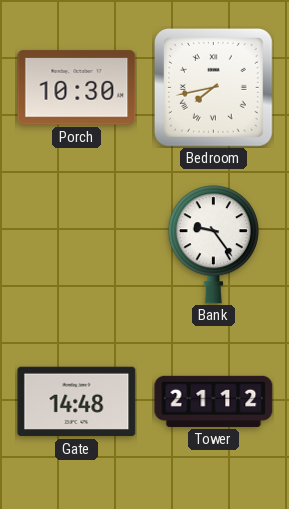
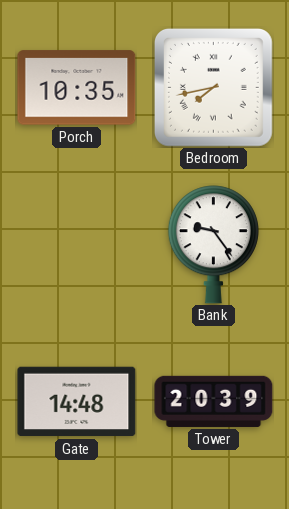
Porch: 10:30 -> 10:35
Tower: 21:12 -> 20:39
